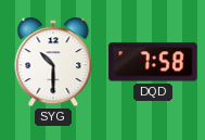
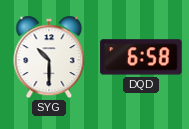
DQD: 7:58 -> 6:58
